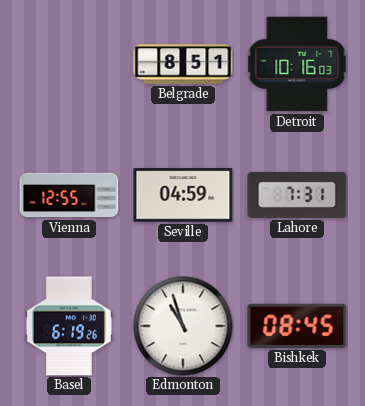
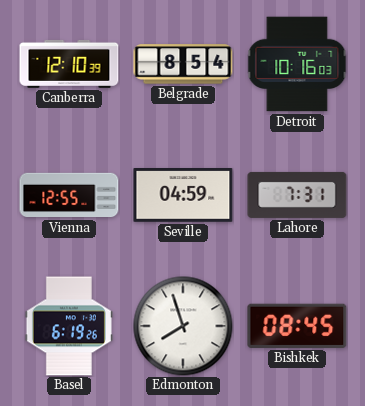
Canberra: none -> 12:10
Belgrade: 8:51 -> 8:54
Edmonton: 10:57 -> 7:57
